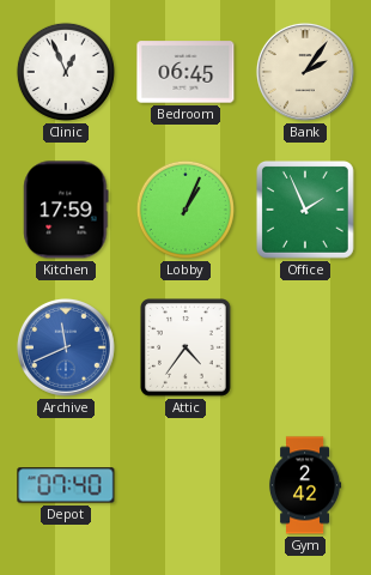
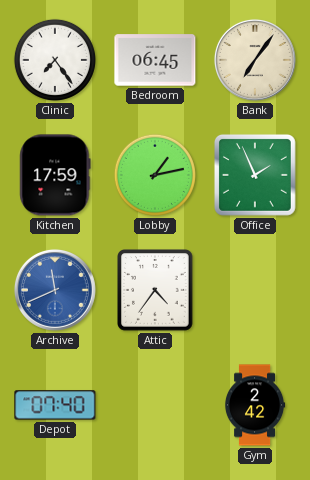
Clinic: 12:56 -> 7:24
Bank: 2:06 -> 7:06
Lobby: 1:04 -> 1:13
